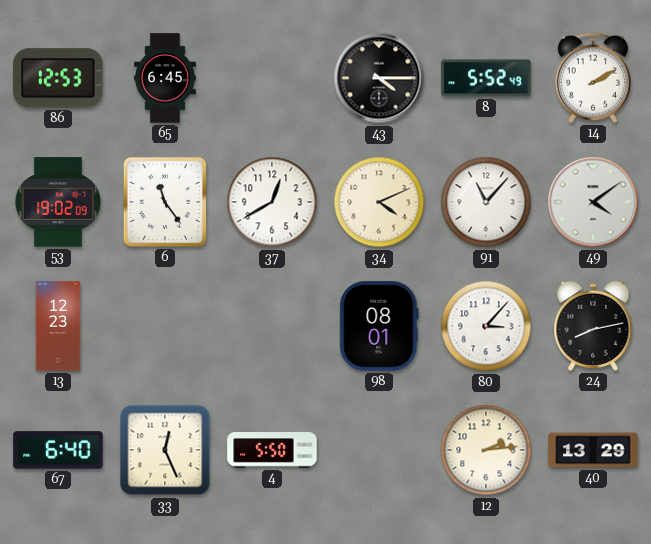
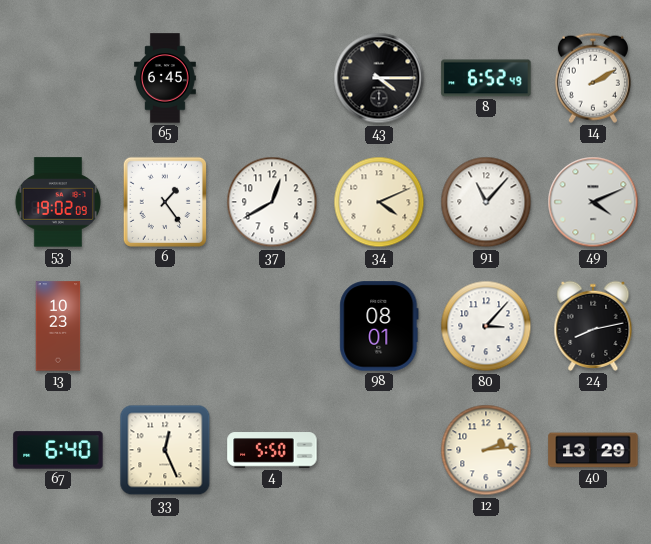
86: 12:53 -> none
8: 5:52 -> 6:52
6: 11:24 -> 1:24
49: 4:09 -> 4:11
13: 12:23 -> 10:23
